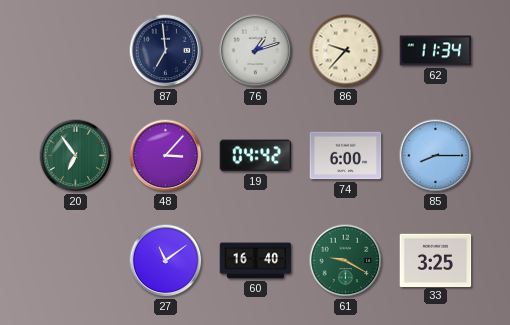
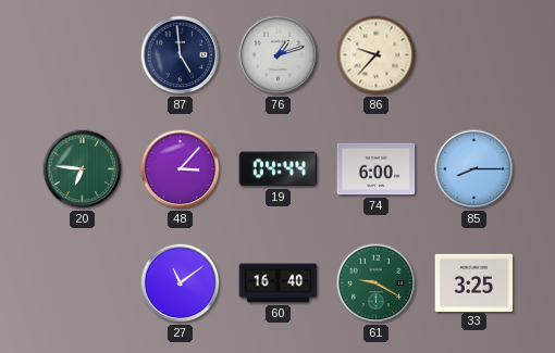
87: 6:59 -> 4:59
62: 11:34 -> none
20: 6:54 -> 6:46
19: 04:42 -> 04:44
